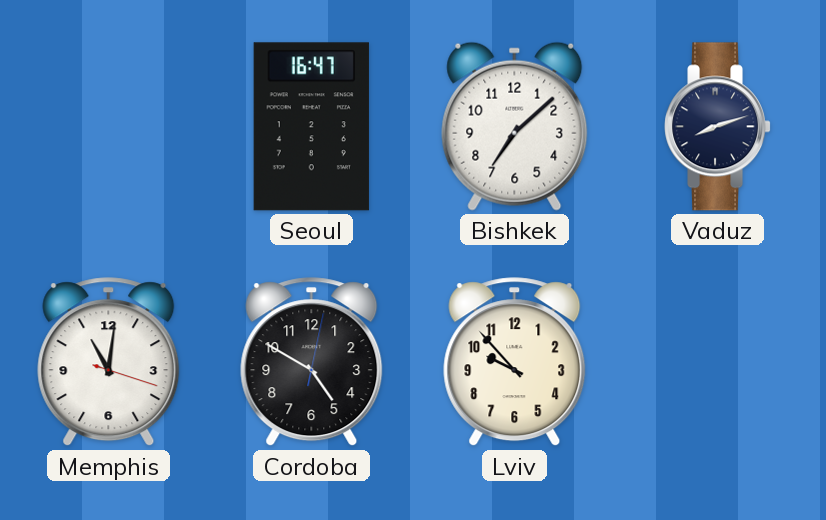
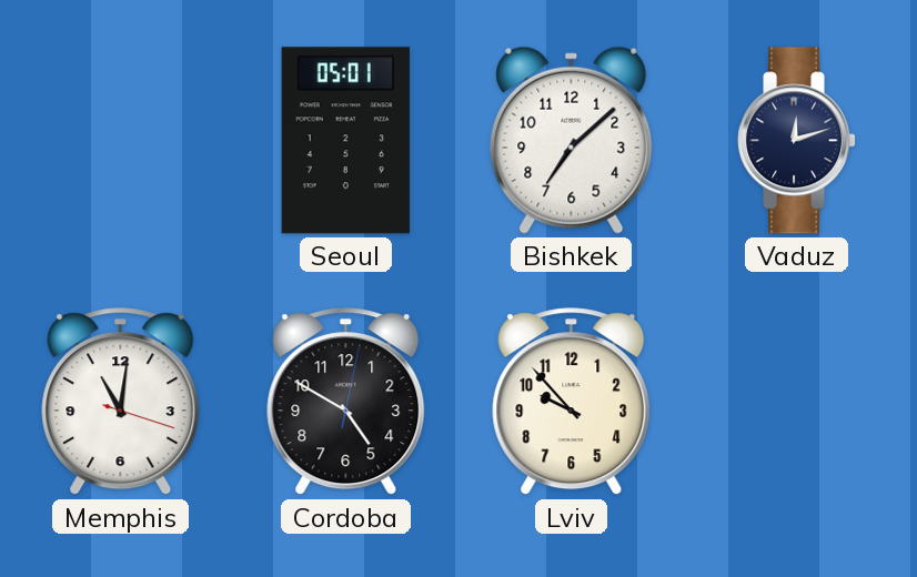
Seoul: 16:47 -> 05:01
Vaduz: 8:12 -> 12:12
